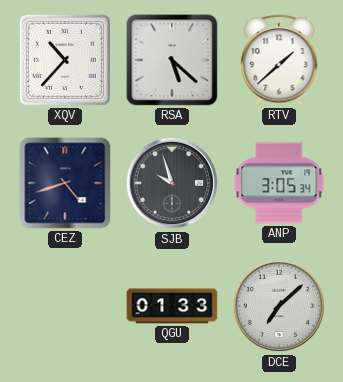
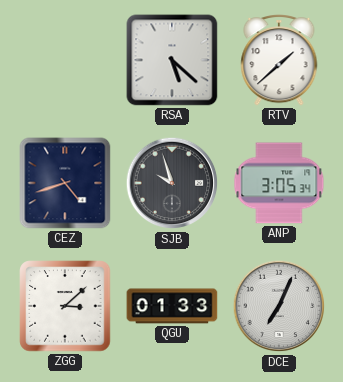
XQV: 10:37 -> none
ZGG: none -> 3:08
DCE: 7:08 -> 7:04
